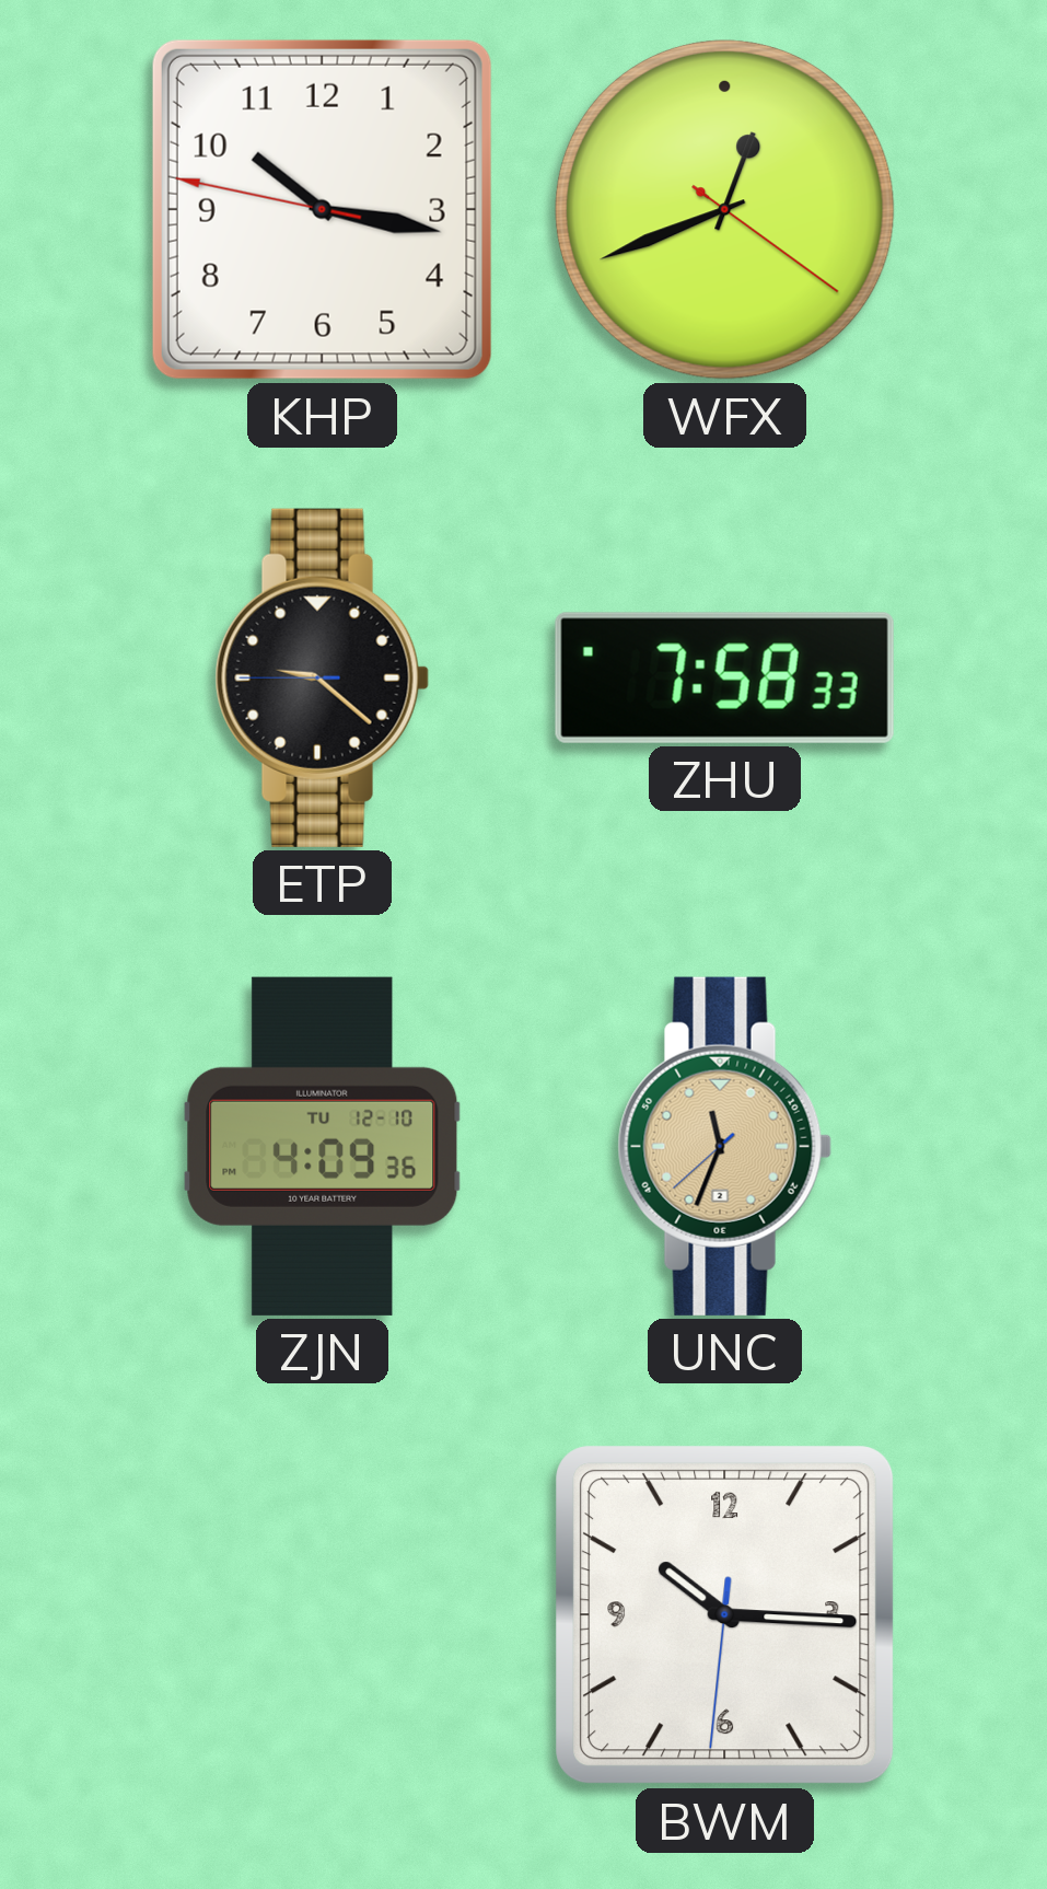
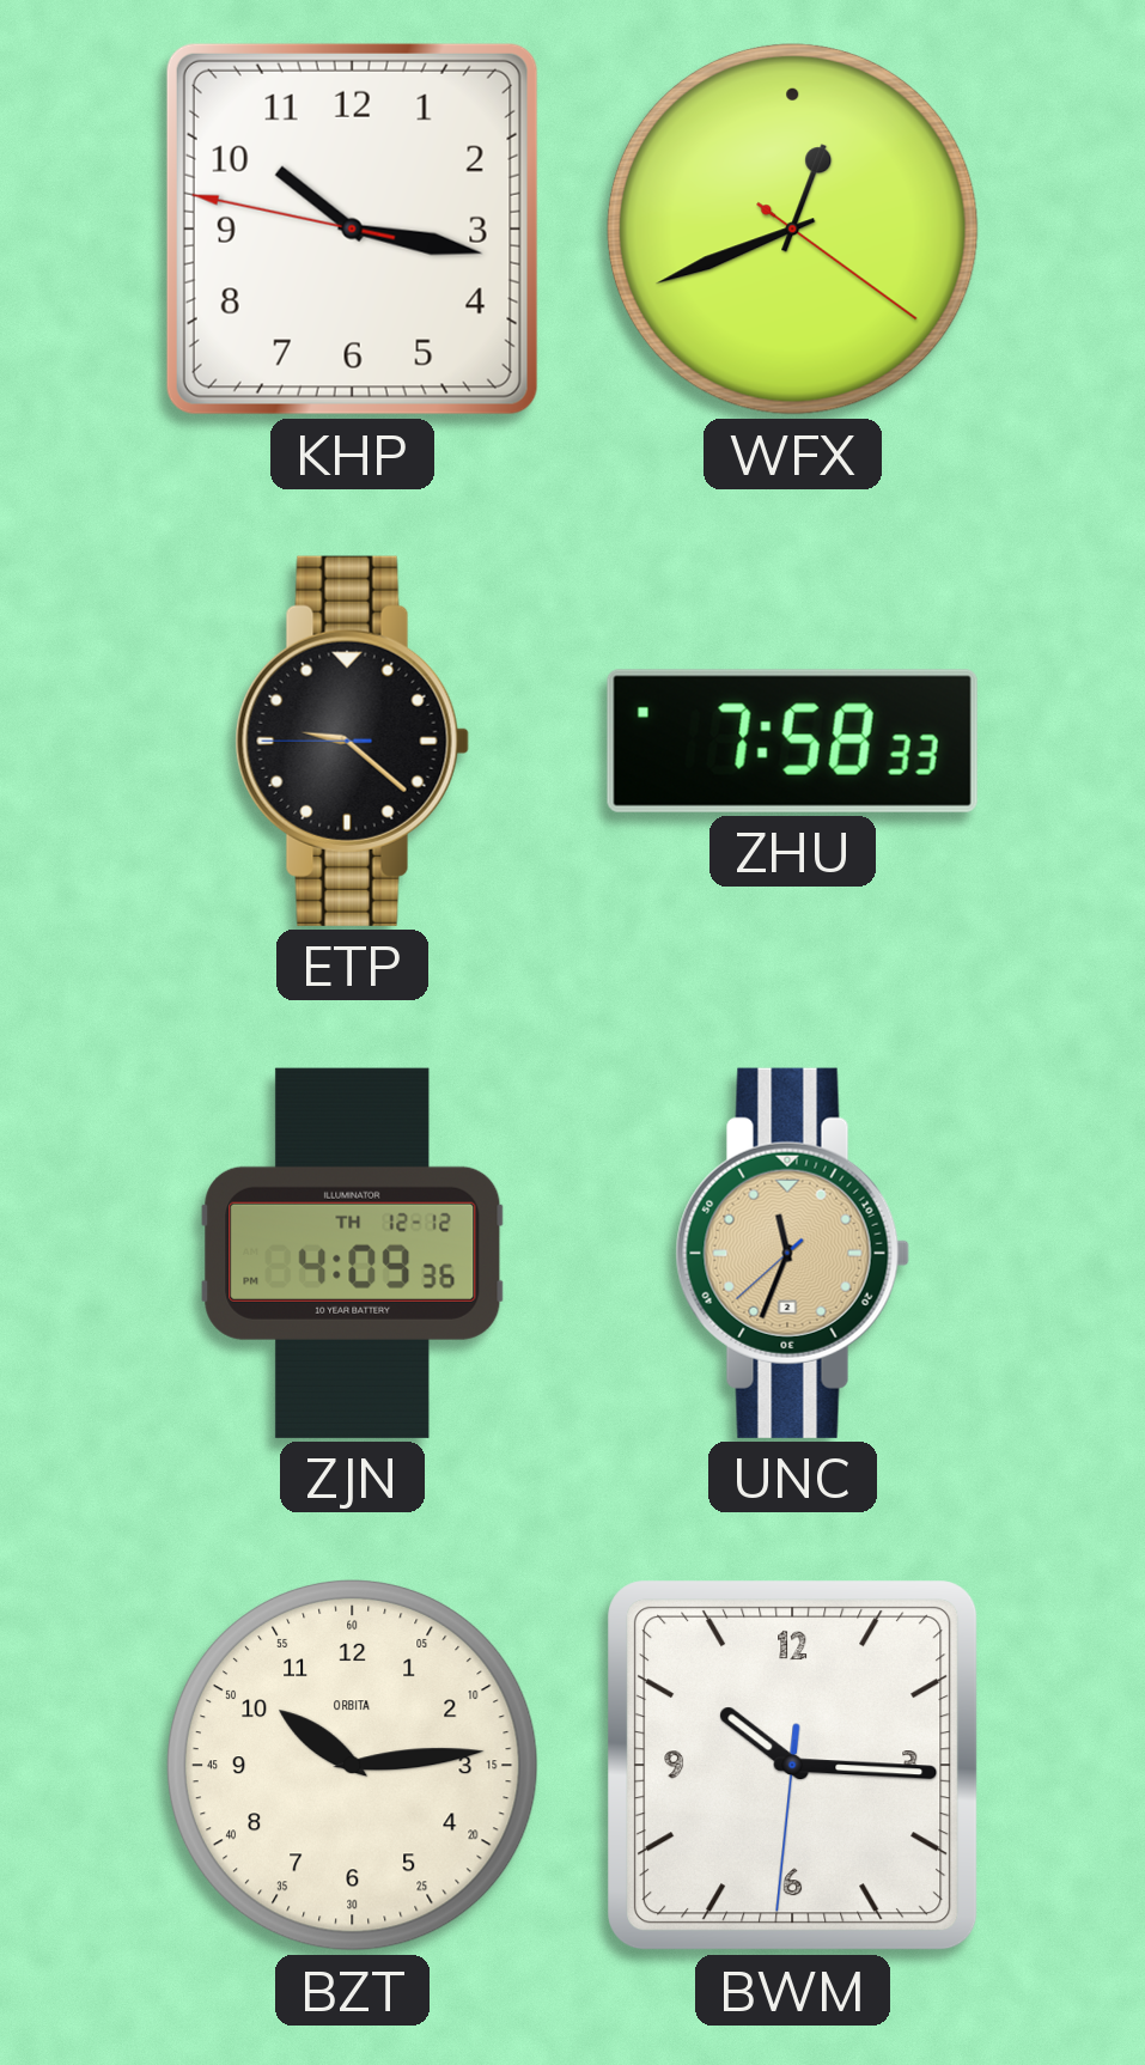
ZJN date: TU 12-10 -> TH 12-12
BZT: none -> 10:14
